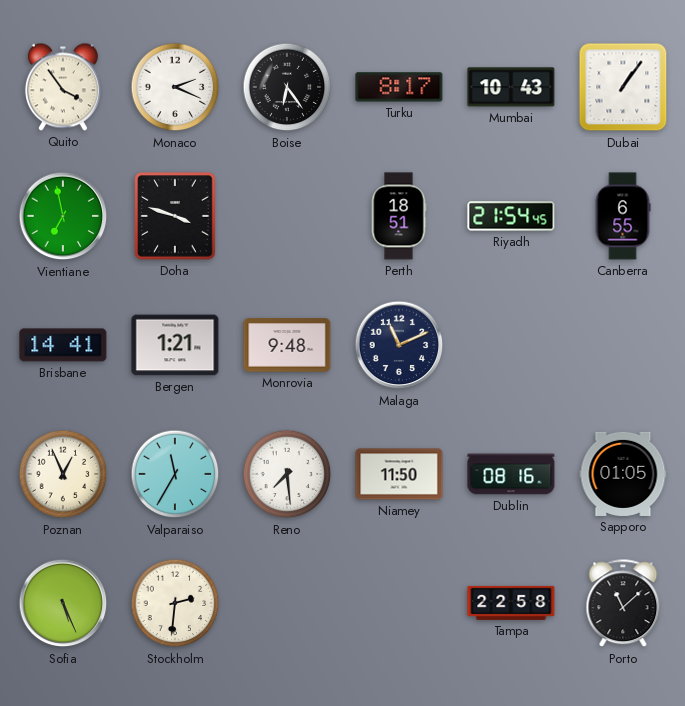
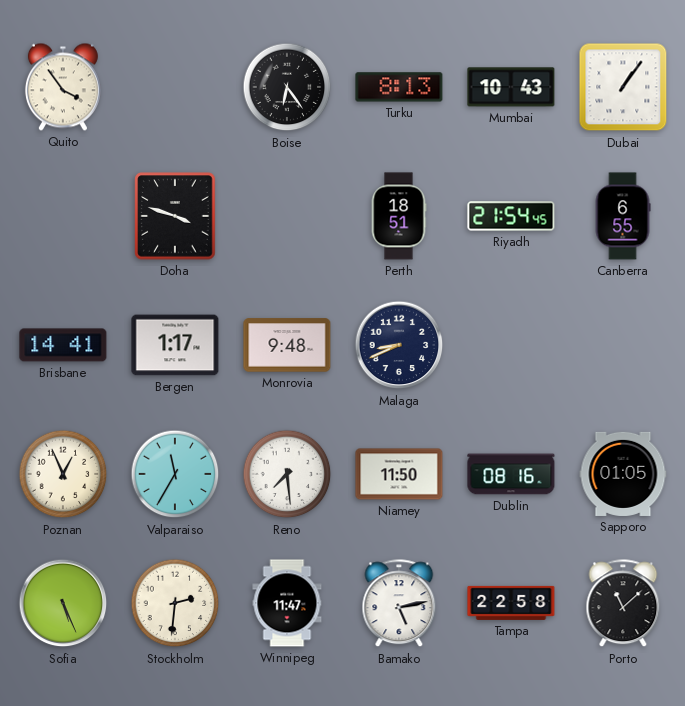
Monaco: 2:19 -> none
Turku: 8:17 -> 8:13
Vientiane: 6:58 -> none
Bergen: 1:21 -> 1:17
Malaga: 11:11 -> 8:41
Winnipeg: none -> 11:47
Bamako: none -> 5:13
